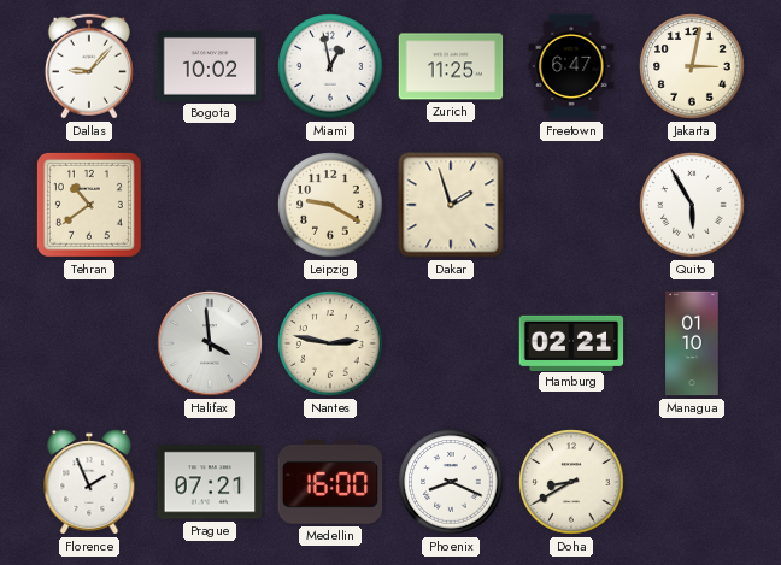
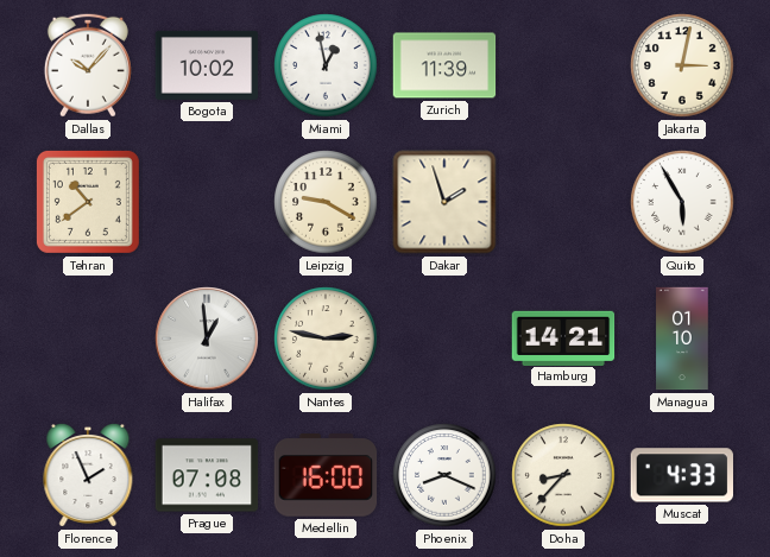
Dallas: 9:07 -> 10:07
Zurich: 11:25 -> 11:39
Freetown: 6:47 -> none
Halifax: 3:59 -> 12:59
Hamburg: 02:21 -> 14:21
Prague: 07:21 -> 07:08
Doha: 8:40 -> 8:37
Muscat: none -> 4:33
